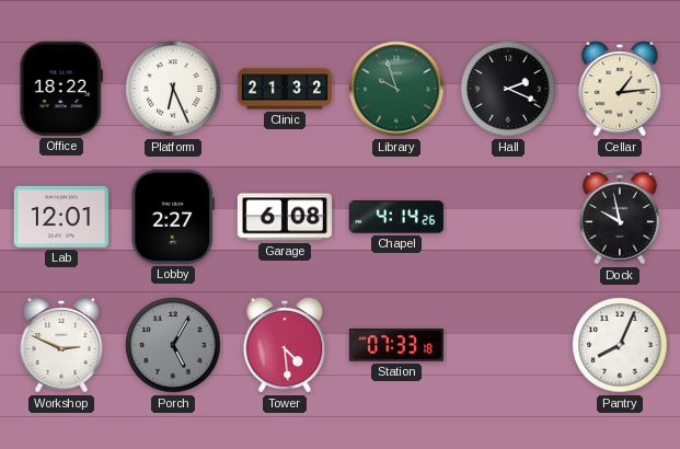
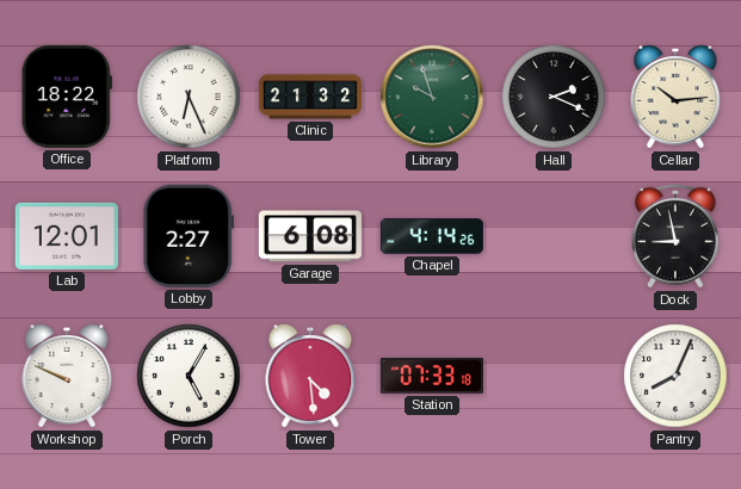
Cellar: 1:14 -> 10:14
Dock: 9:58 -> 8:58
Workshop: 2:49 -> 9:49
Porch dial: grey -> white
